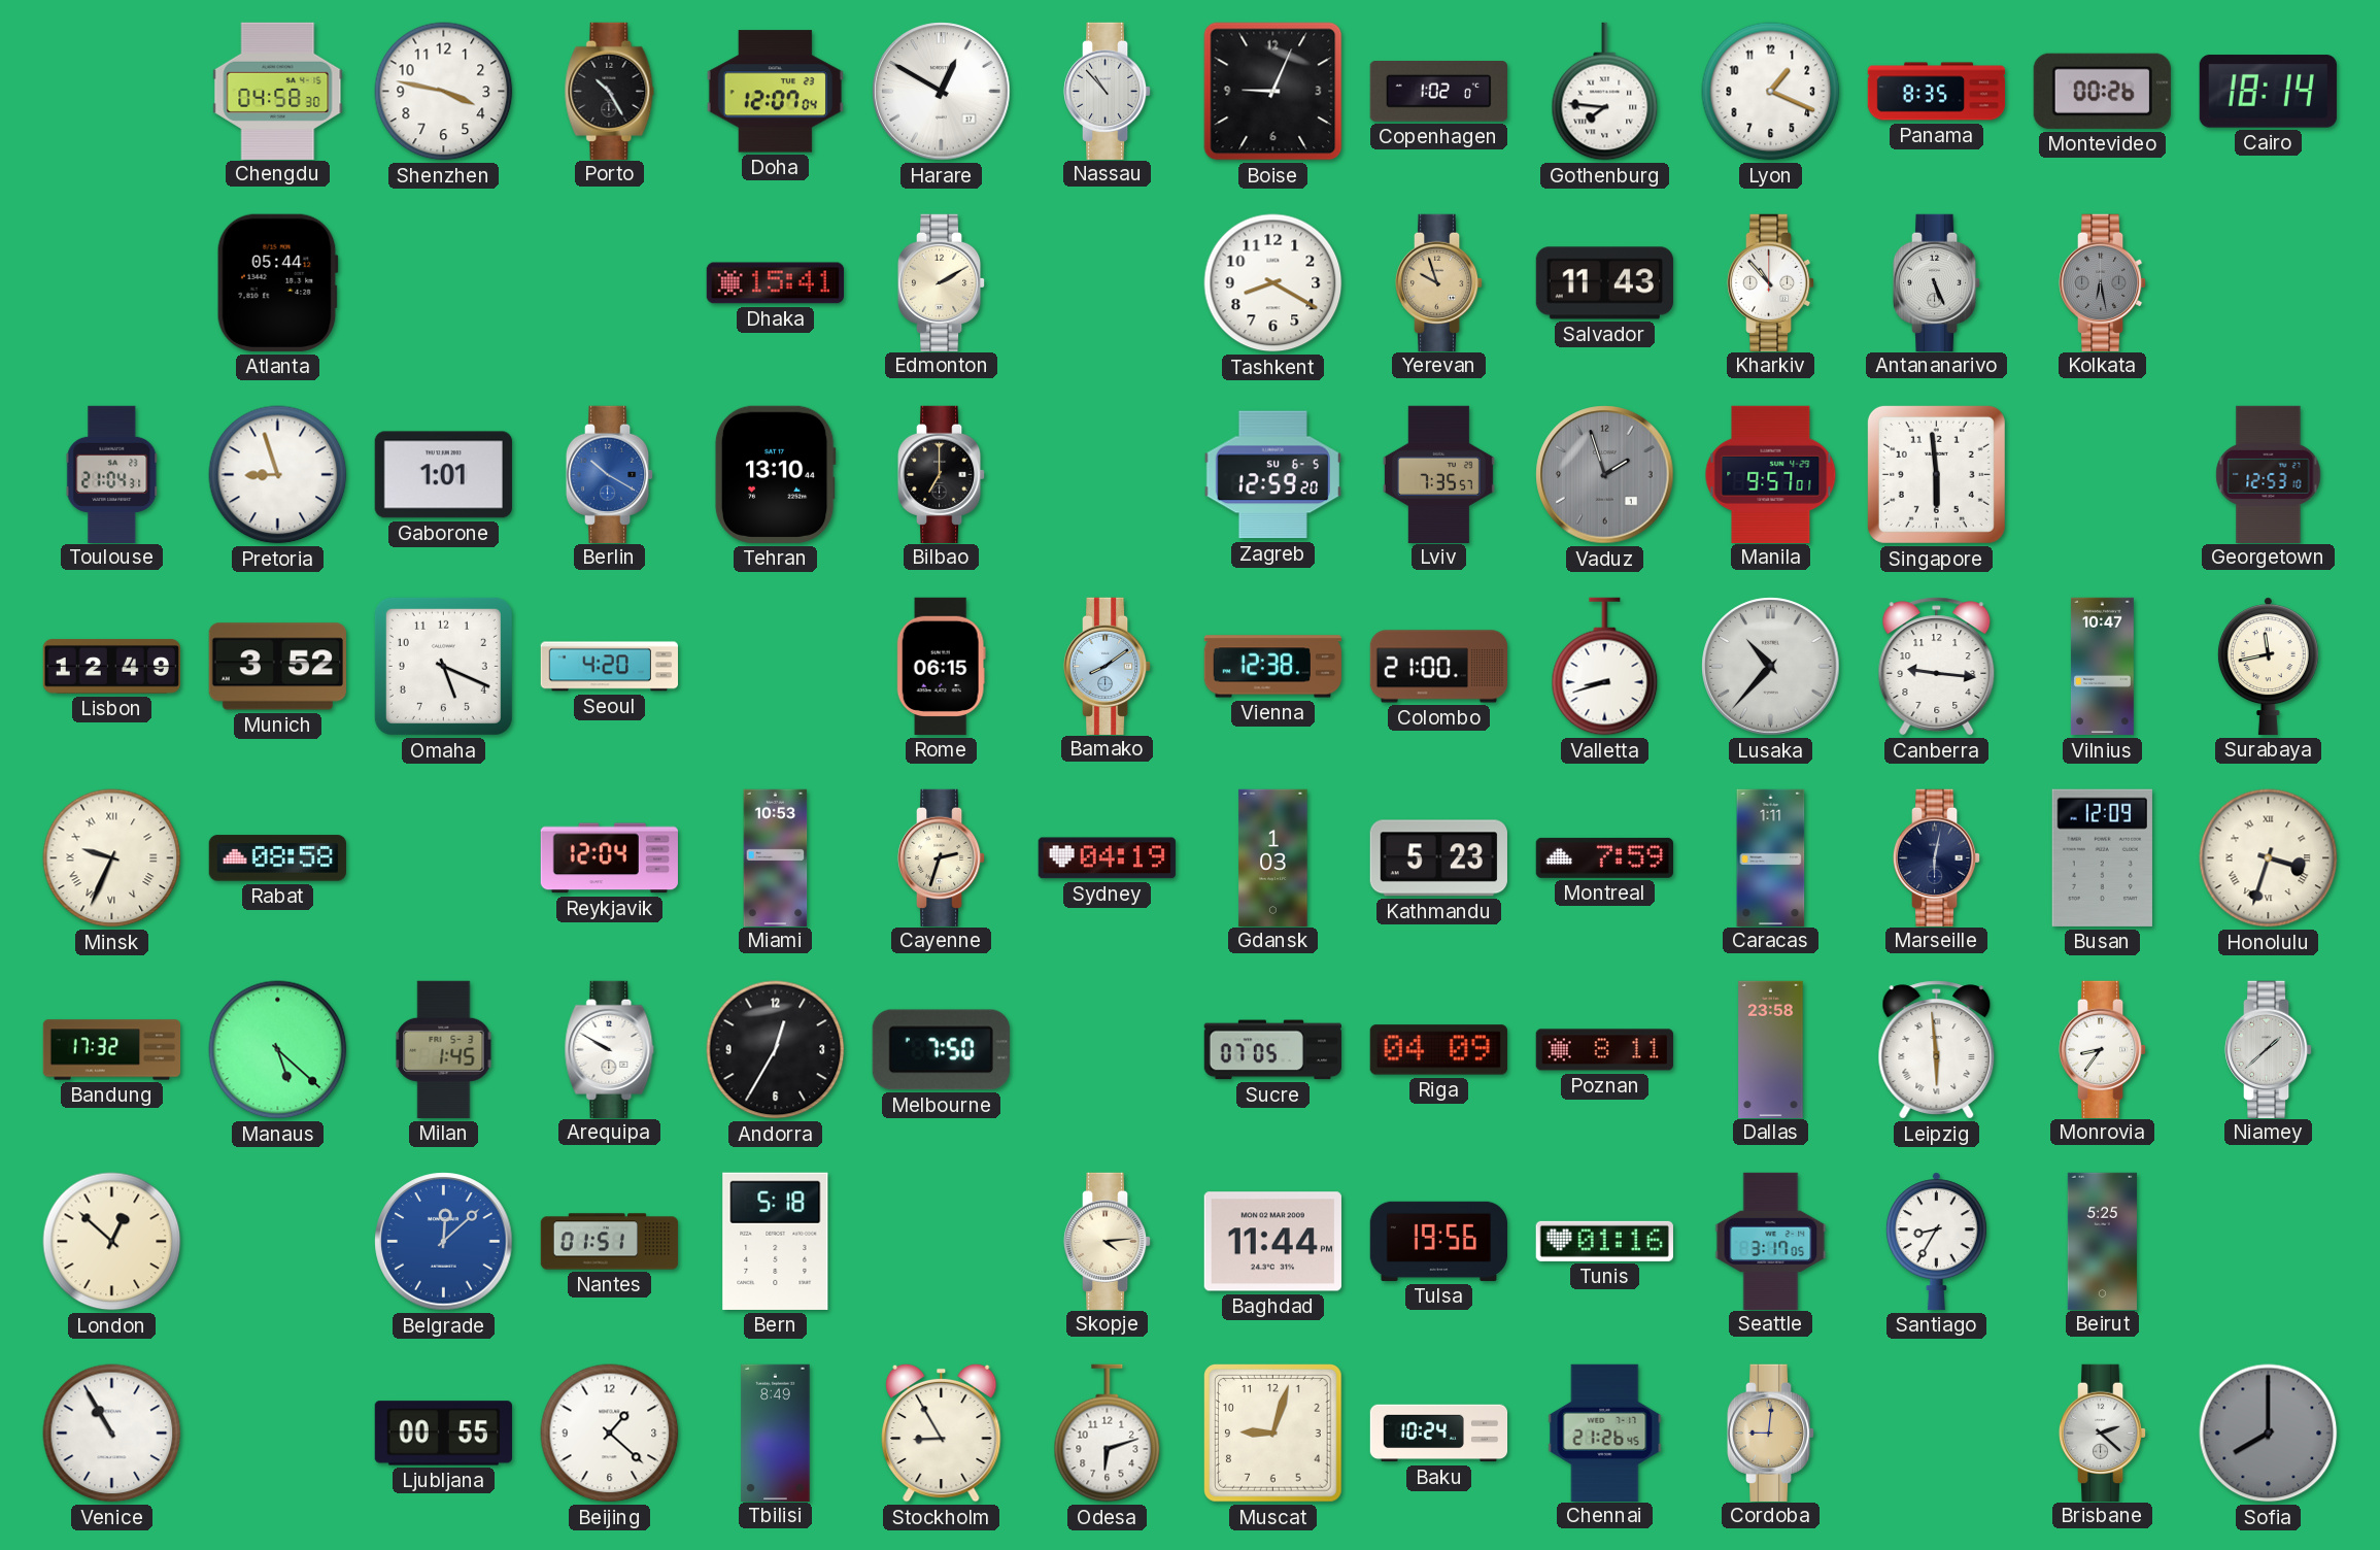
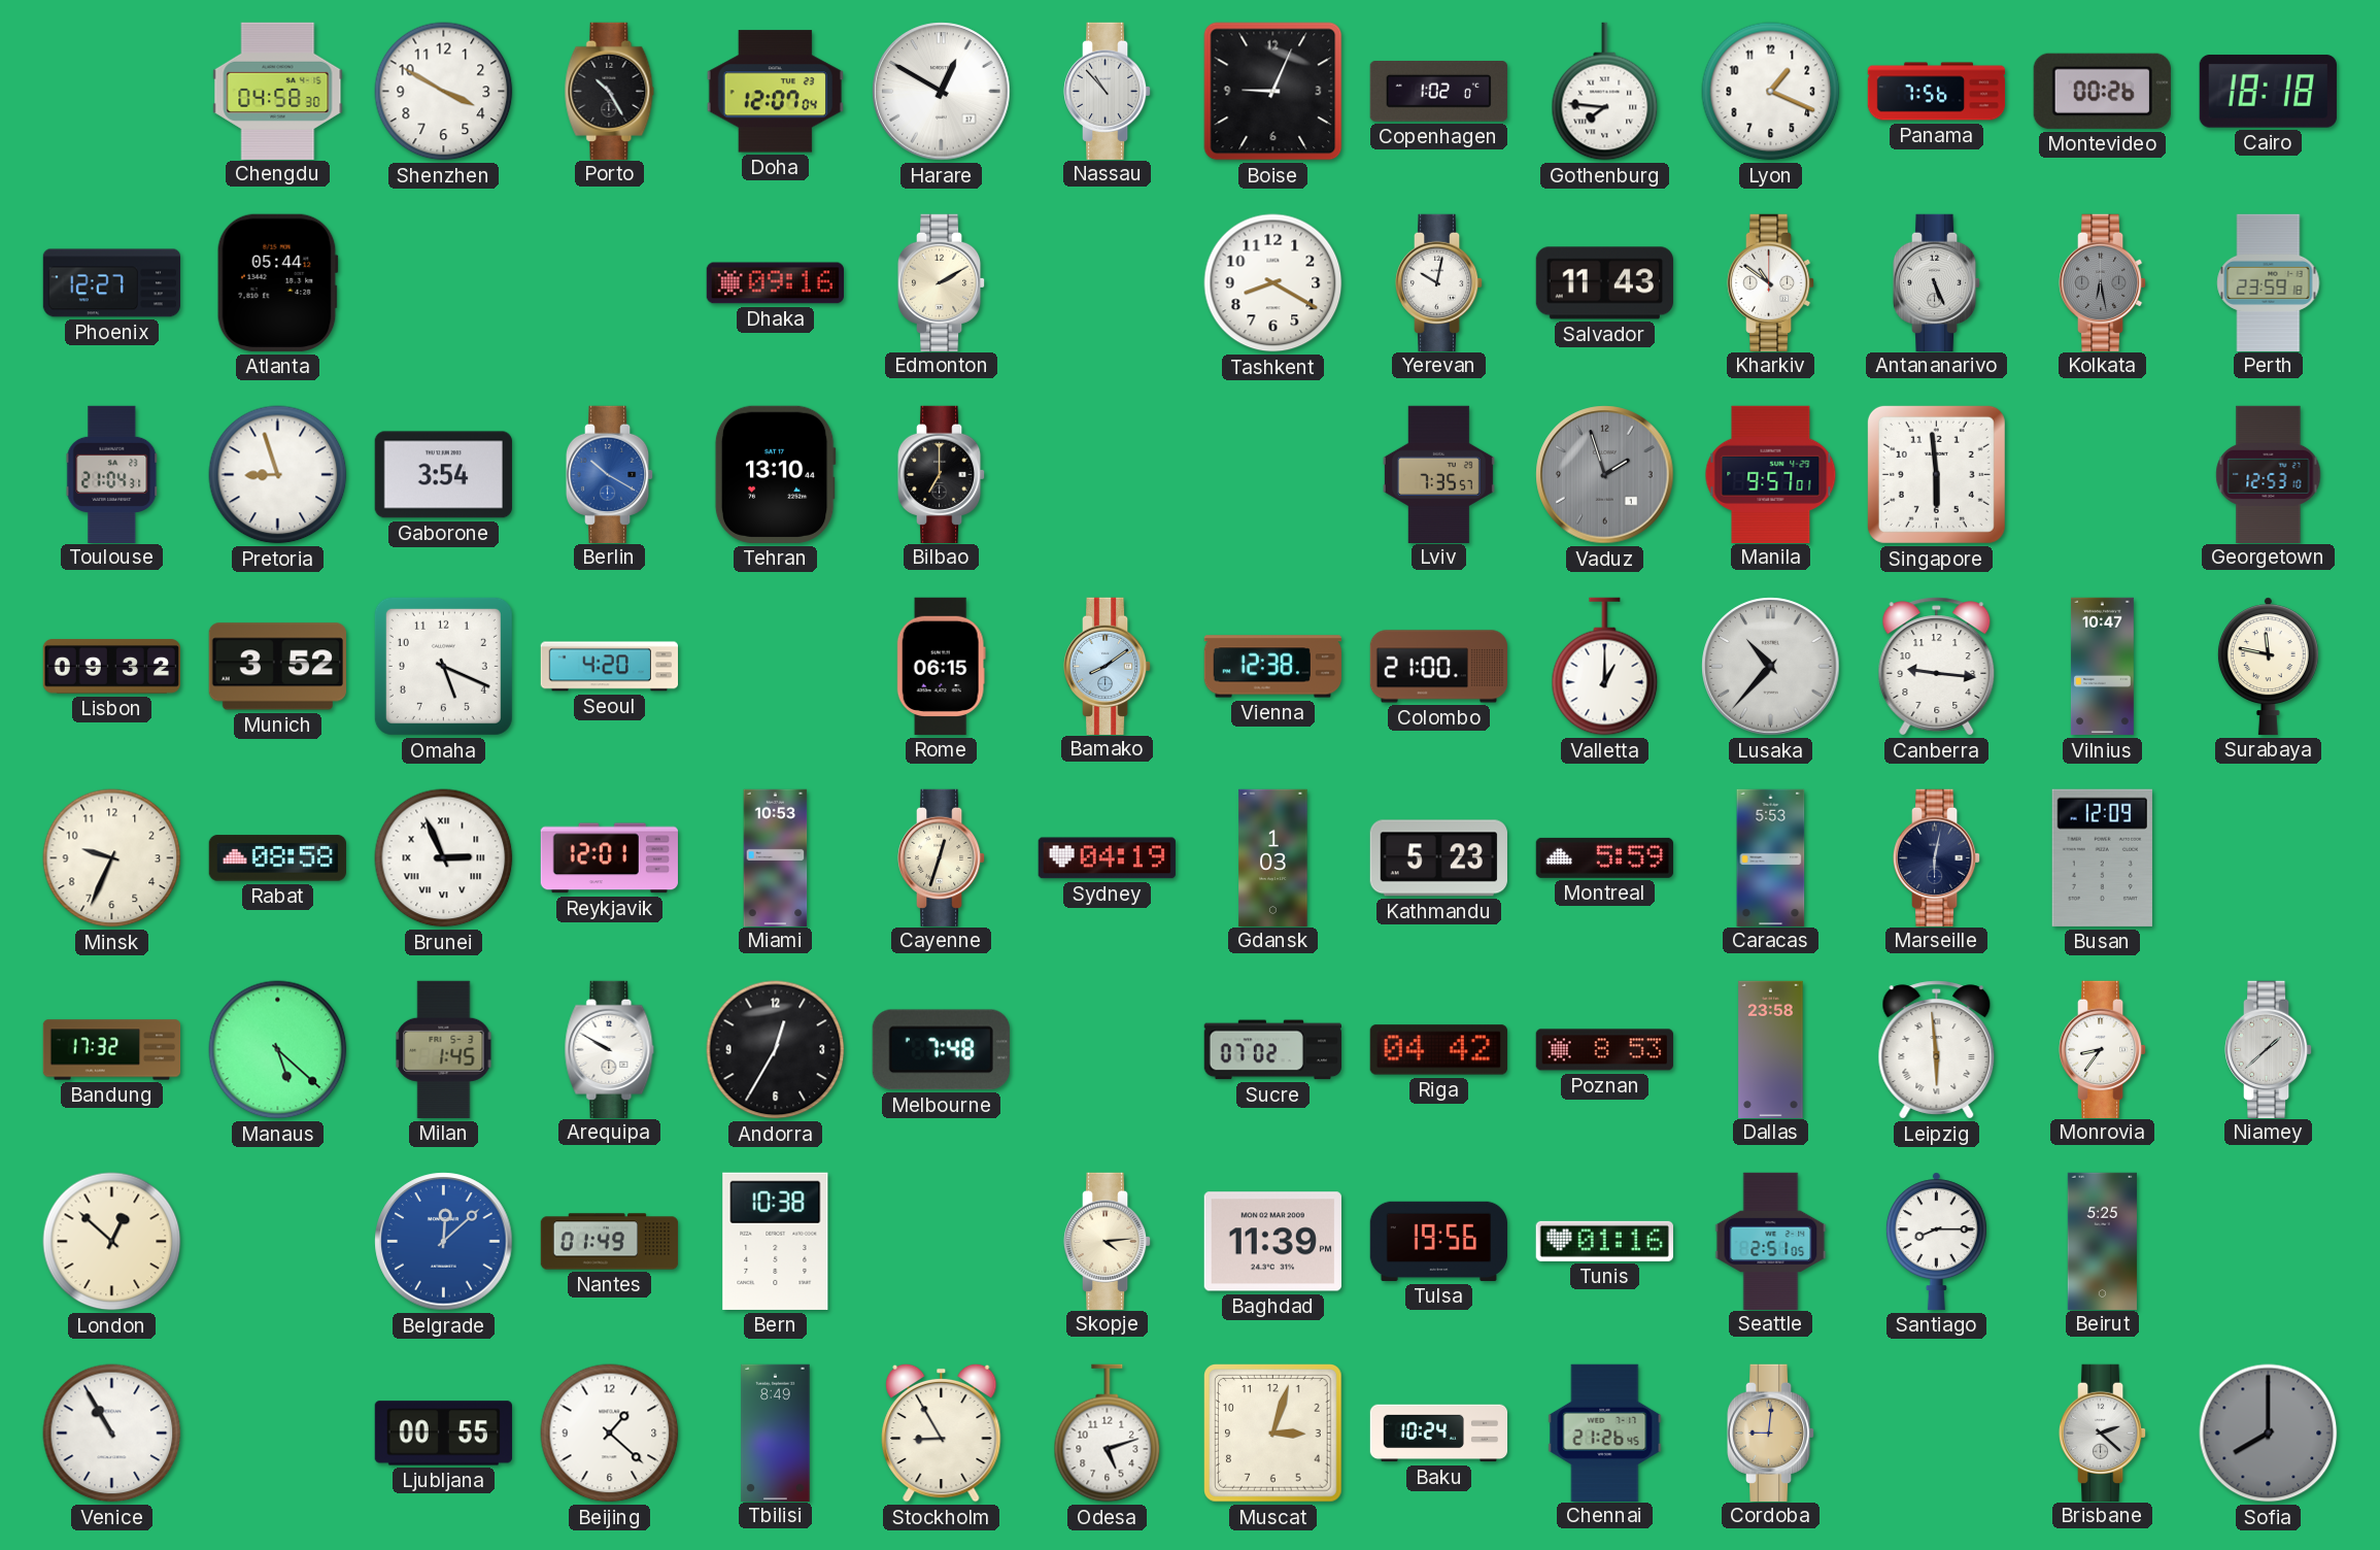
Shenzhen: 3:47 -> 3:50
Panama: 8:35 -> 7:56
Cairo: 18:14 -> 18:18
Phoenix: none -> 12:27
Dhaka: 15:41 -> 09:16
Yerevan: 9:57 -> 10:02
Yerevan dial: champagne -> white
Kharkiv: 10:53 -> 10:51
Perth: none -> 23:59
Gaborone: 1:01 -> 3:54
Zagreb: 12:59 -> none
Lisbon: 12:49 -> 09:32
Valletta: 8:42 -> 1:00
Surabaya: 11:43 -> 11:47
Minsk numerals: Roman -> Arabic
Brunei: none -> 2:56
Reykjavik: 12:04 -> 12:01
Cayenne: 2:33 -> 12:33
Montreal: 7:59 -> 5:59
Caracas: 1:11 -> 5:53
Honolulu: 3:33 -> none
Melbourne: 7:50 -> 7:48
Sucre: 07:05 -> 07:02
Riga: 04:09 -> 04:42
Poznan: 8:11 -> 8:53
Nantes: 01:51 -> 01:49
Bern: 5:18 -> 10:38
Baghdad: 11:44 -> 11:39
Seattle: 3:17 -> 2:51
Santiago: 8:35 -> 8:15
Odesa: 6:12 -> 5:12
Muscat: 9:03 -> 3:03
